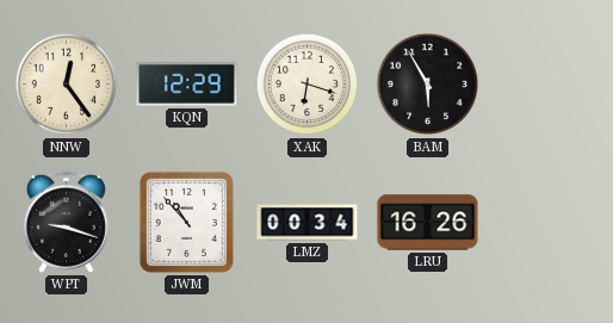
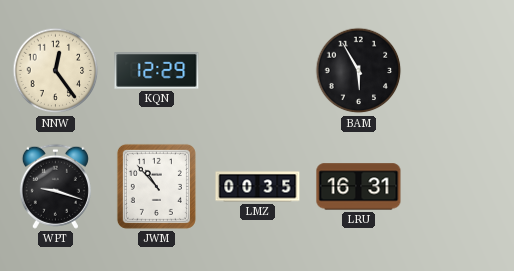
XAK: 6:18 -> none
LMZ: 00:34 -> 00:35
LRU: 16:26 -> 16:31
